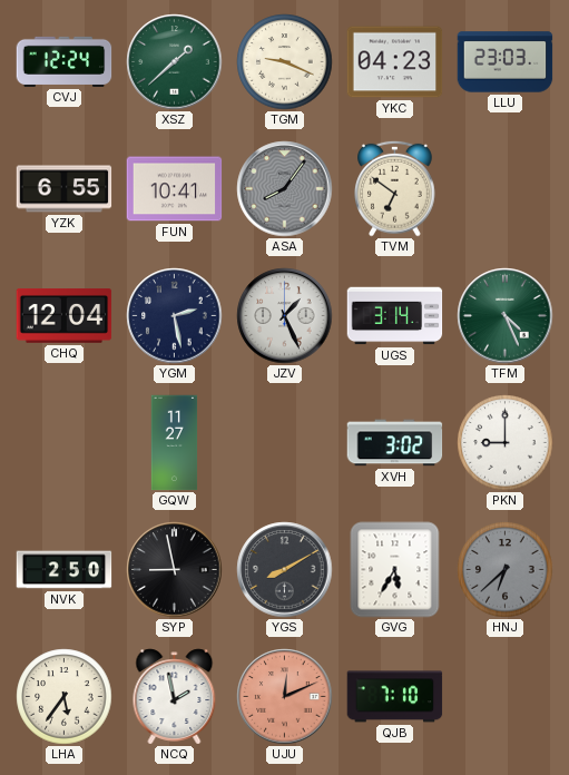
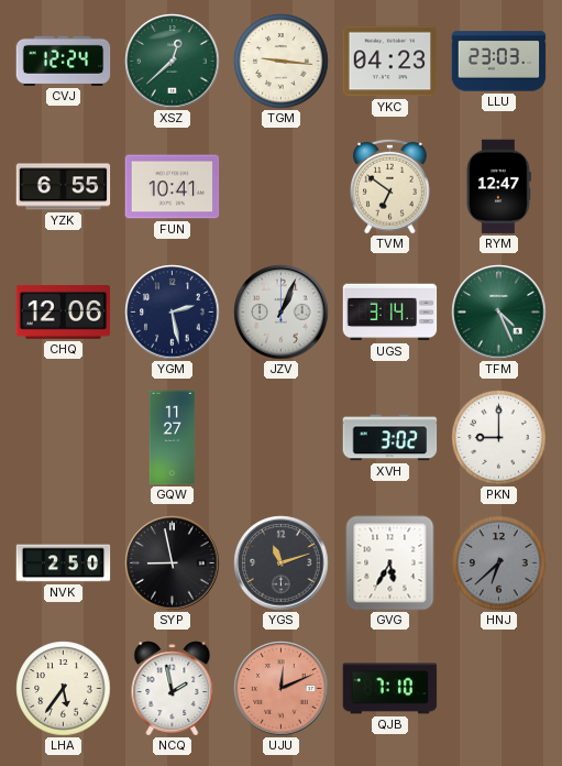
XSZ: 1:38 -> 12:38
TGM: 9:19 -> 9:16
ASA: 8:06 -> none
RYM: none -> 12:47
CHQ: 12:04 -> 12:06
JZV: 1:26 -> 1:04
YGS: 8:10 -> 11:12
